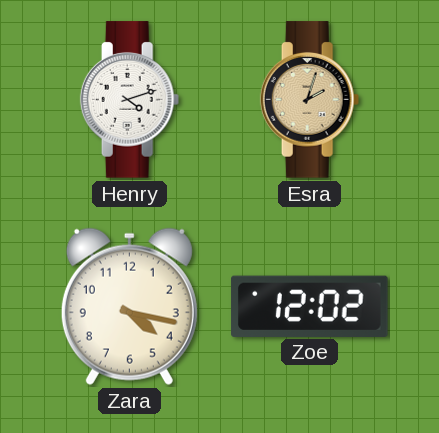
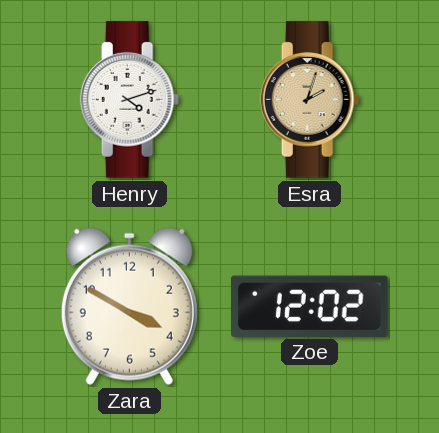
Zara: 4:17 -> 3:50
